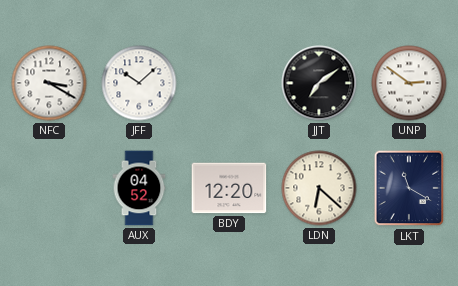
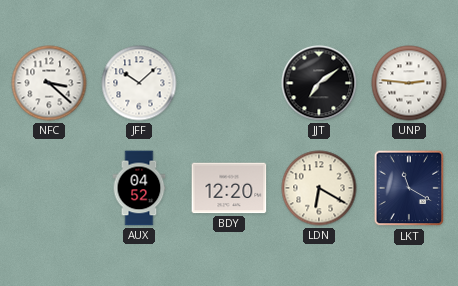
NFC: 3:20 -> 3:22
UNP: 2:51 -> 2:46
LDN: 6:22 -> 6:20
